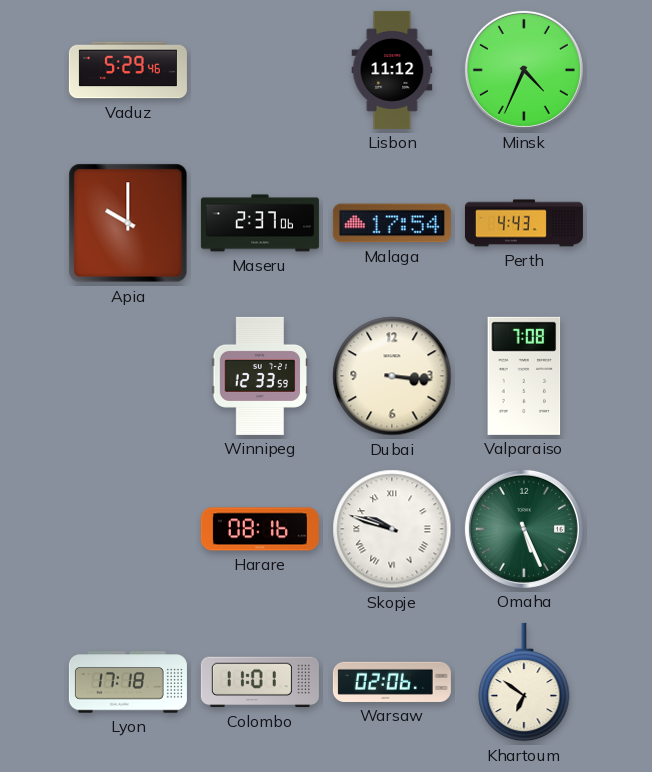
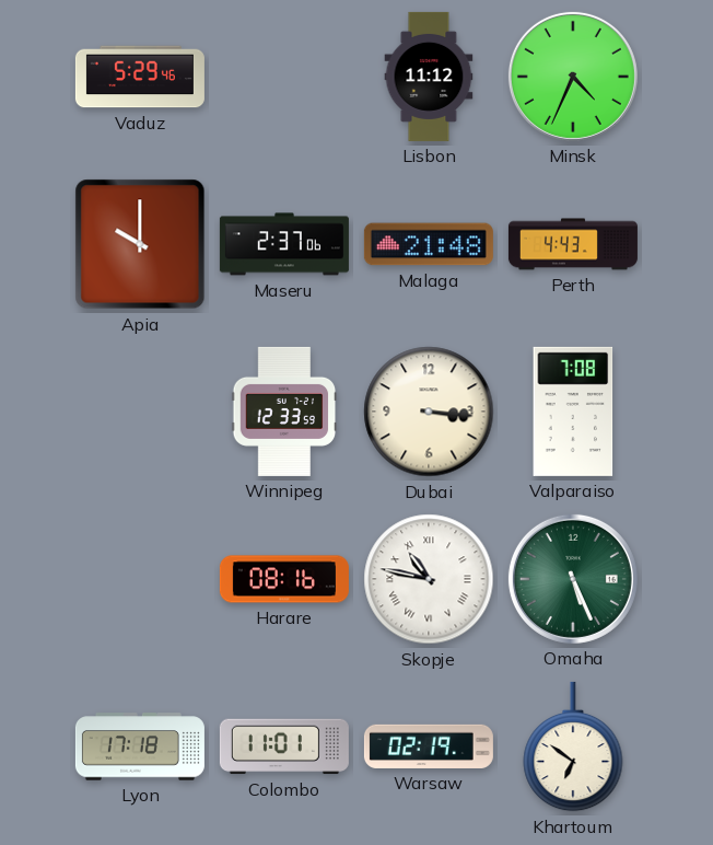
Malaga: 17:54 -> 21:48
Skopje: 9:48 -> 10:47
Warsaw: 02:06 -> 02:19
